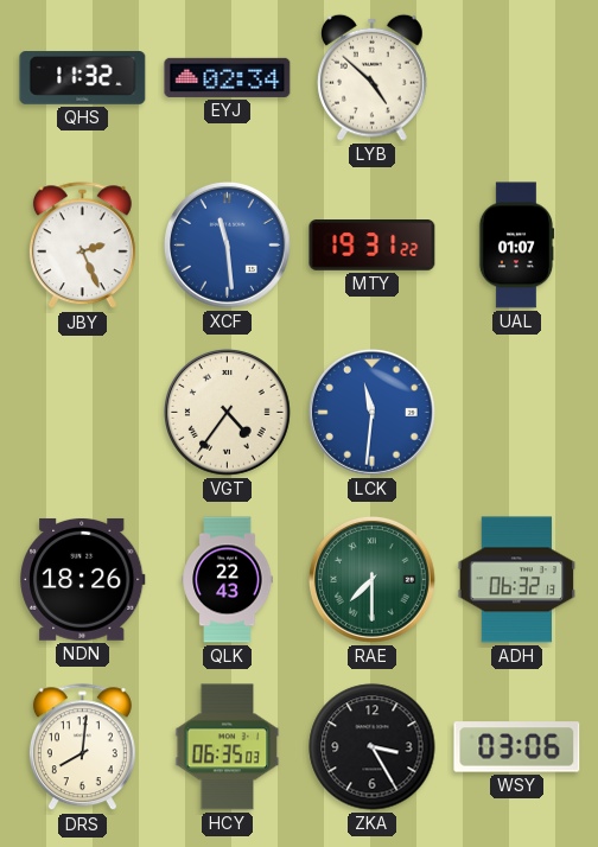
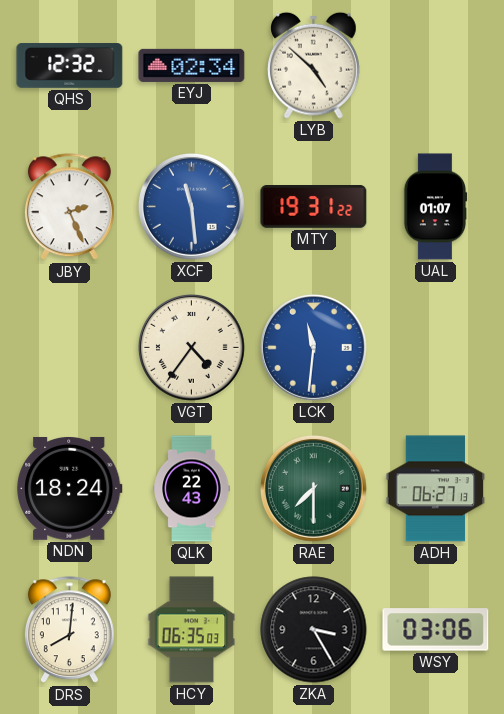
QHS: 11:32 -> 12:32
NDN: 18:26 -> 18:24
ADH: 06:32 -> 06:27
